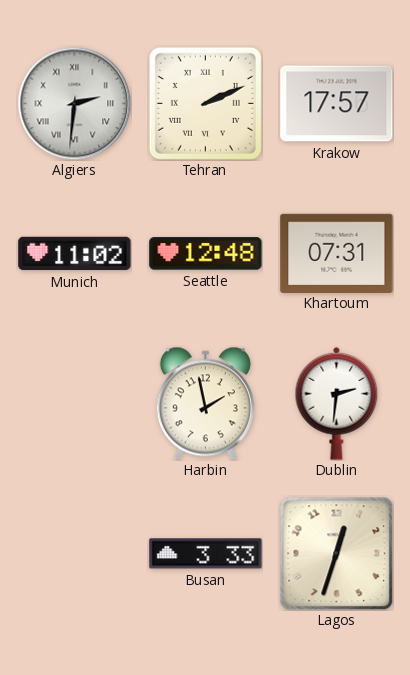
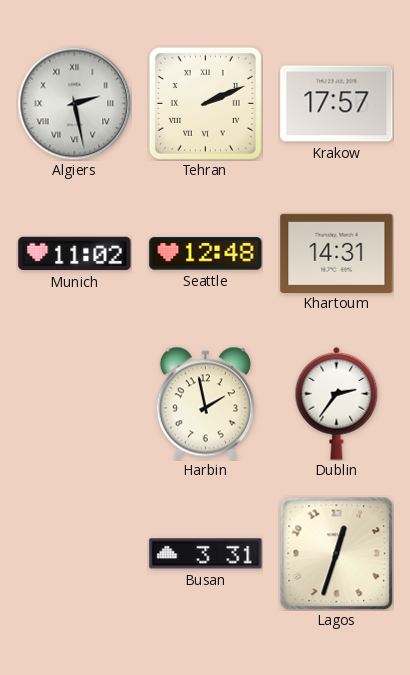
Algiers: 2:31 -> 2:28
Khartoum: 07:31 -> 14:31
Dublin: 2:31 -> 2:36
Busan: 3:33 -> 3:31
